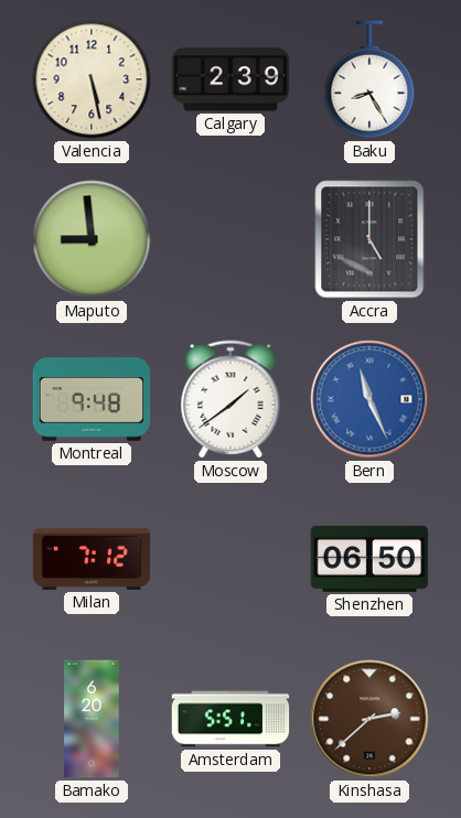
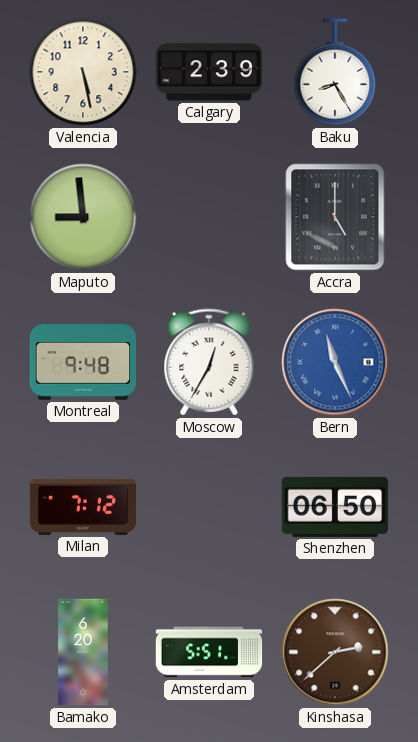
Moscow: 1:39 -> 12:35
